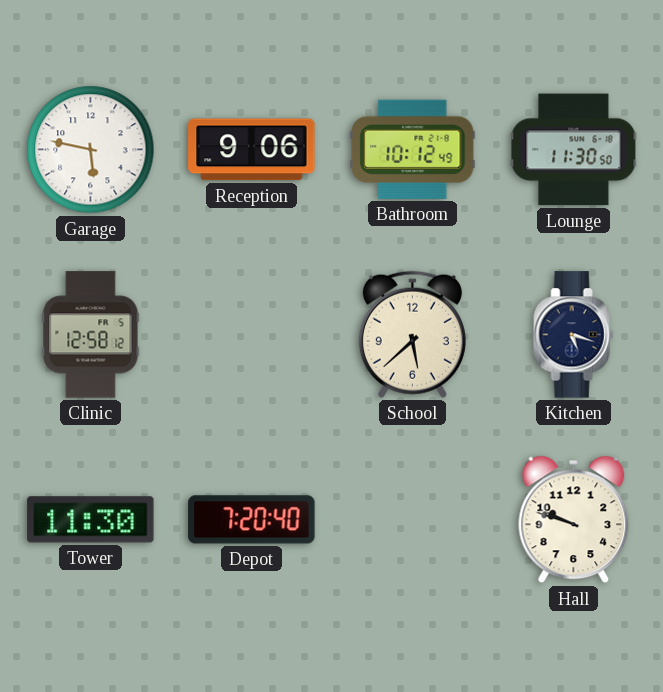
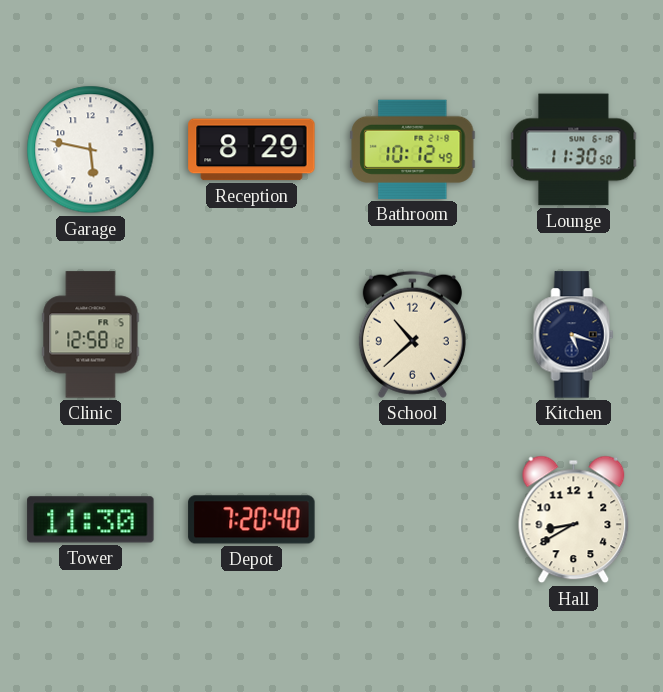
Reception: 9:06 -> 8:29
School: 5:38 -> 10:38
Hall: 9:48 -> 8:40
